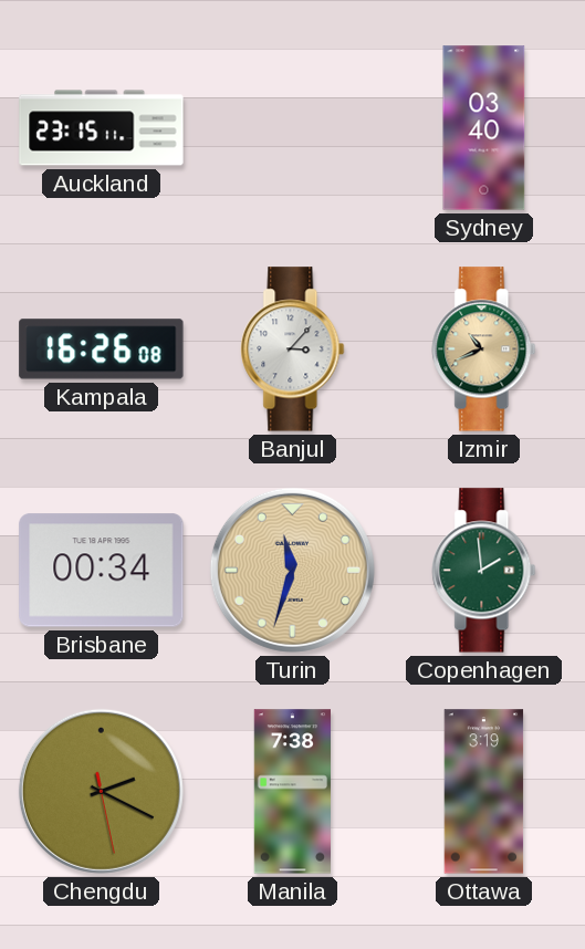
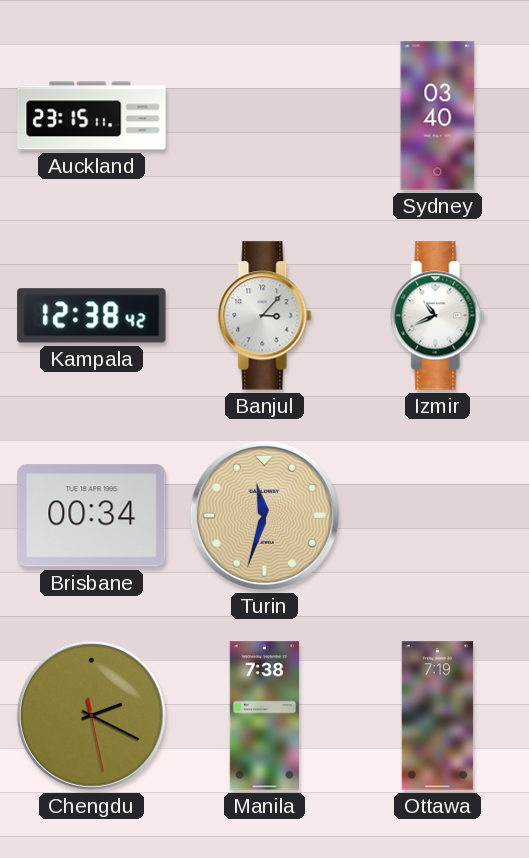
Kampala: 16:26 -> 12:38
Izmir dial: champagne -> white
Copenhagen: 1:59 -> none
Ottawa: 3:19 -> 7:19
